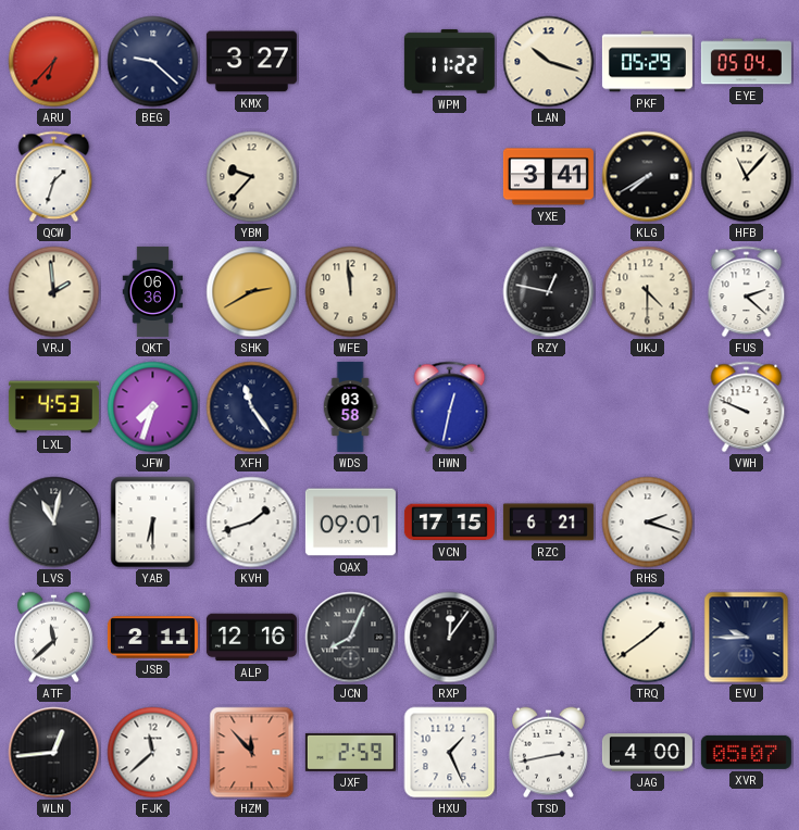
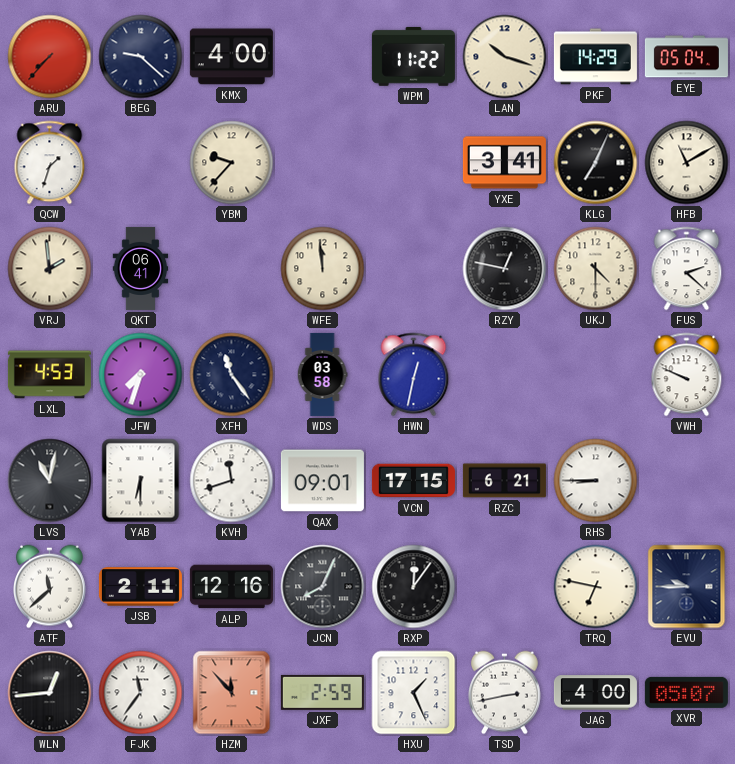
ARU: 6:37 -> 7:37
KMX: 3:27 -> 4:00
PKF: 05:29 -> 14:29
KLG: 7:40 -> 7:04
HFB: 11:07 -> 11:10
QKT: 06:36 -> 06:41
SHK: 2:40 -> none
KVH: 1:42 -> 11:42
RHS: 2:18 -> 8:45
TRQ: 1:39 -> 6:47
FJK: 11:38 -> 11:36
